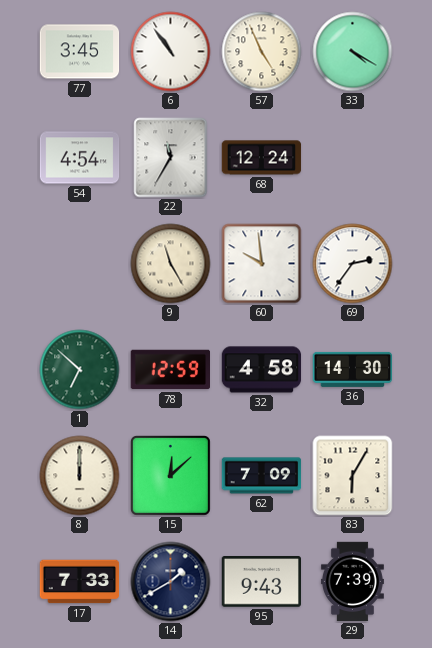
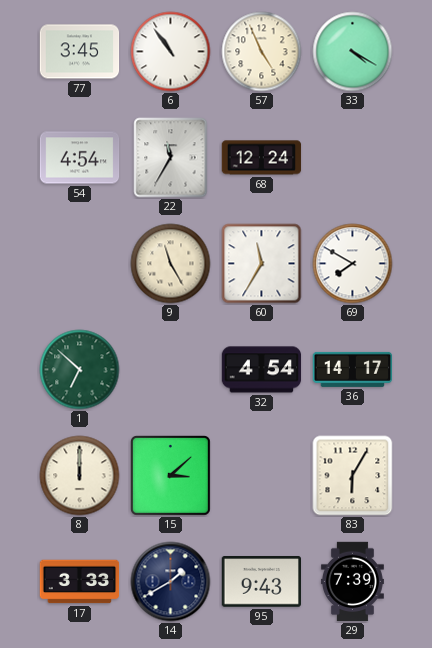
60: 9:59 -> 11:35
69: 2:36 -> 7:50
78: 12:59 -> none
32: 4:58 -> 4:54
36: 14:30 -> 14:17
15: 12:08 -> 3:08
62: 7:09 -> none
17: 7:33 -> 3:33
